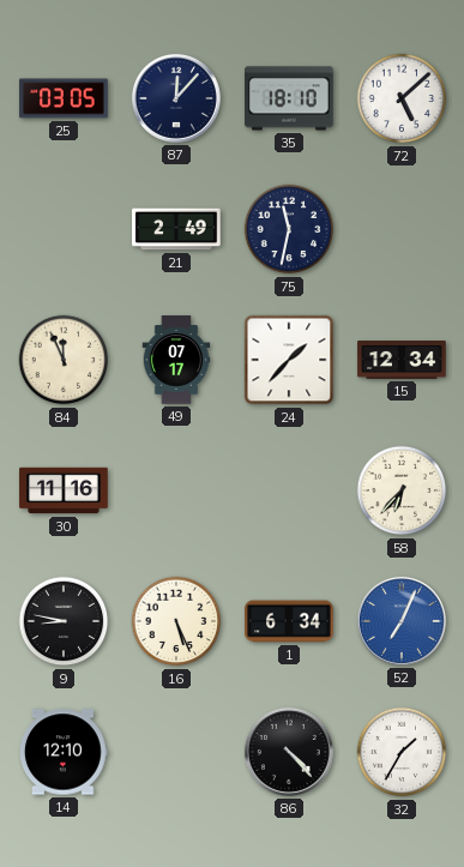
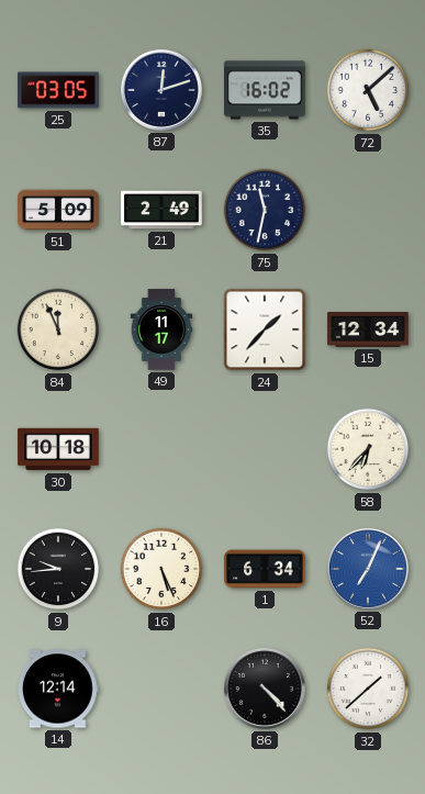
87: 12:07 -> 12:12
35: 18:10 -> 16:02
51: none -> 5:09
49: 07:17 -> 11:17
30: 11:16 -> 10:18
9: 8:47 -> 9:44
14: 12:10 -> 12:14
32: 1:35 -> 1:38
